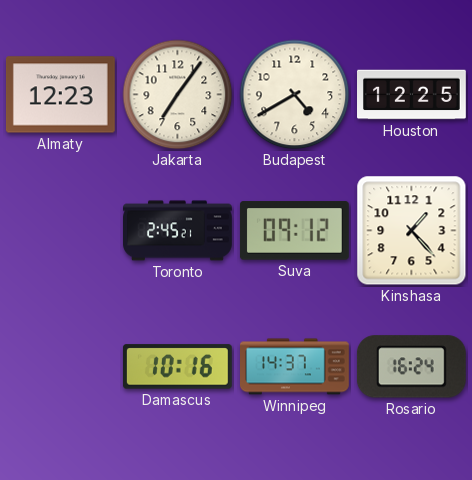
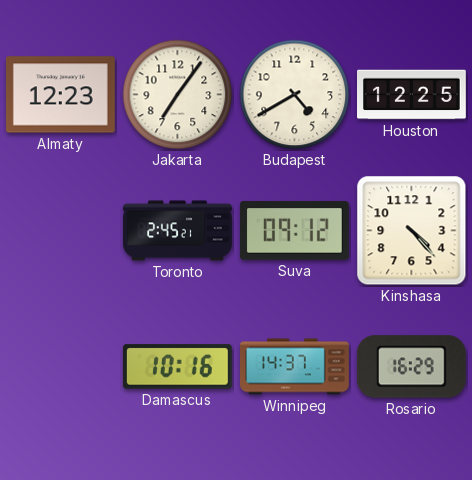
Kinshasa: 1:23 -> 4:23
Rosario: 16:24 -> 16:29
